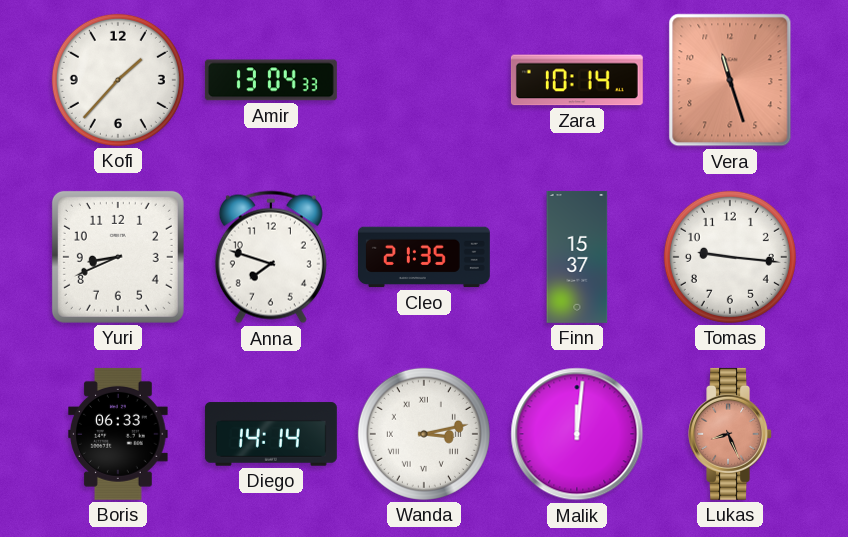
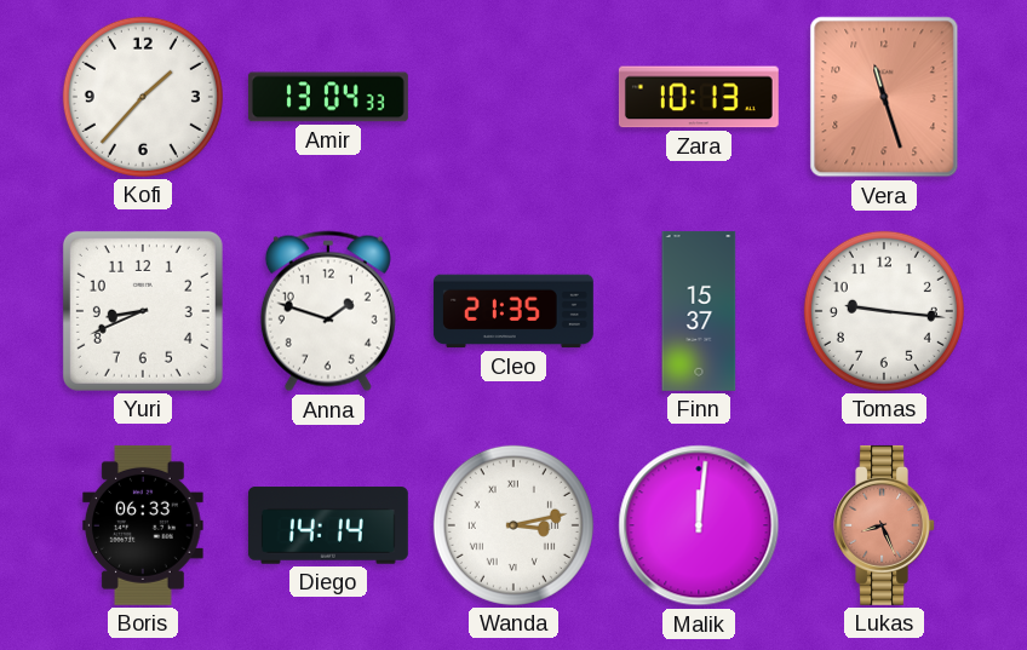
Zara: 10:14 -> 10:13
Anna: 7:48 -> 1:48
